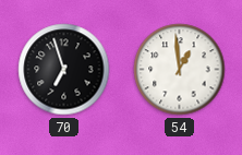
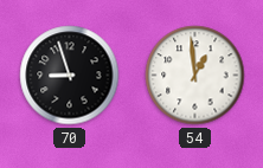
70: 6:57 -> 8:57
